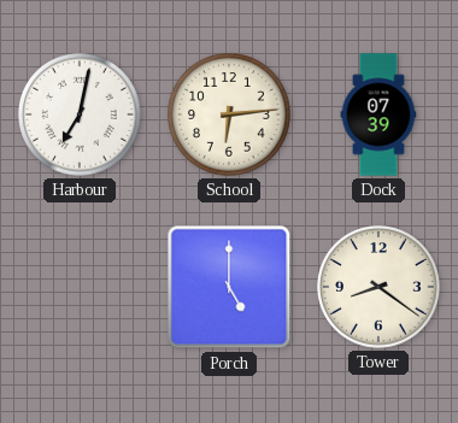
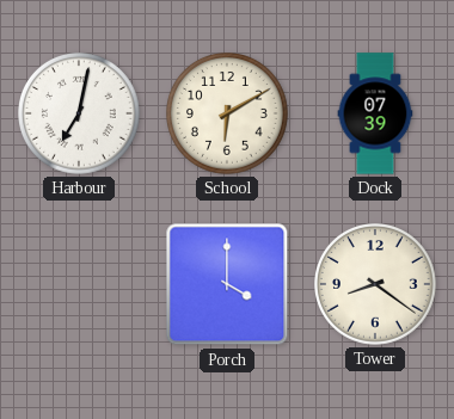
School: 6:14 -> 6:10
Porch: 5:00 -> 4:00
